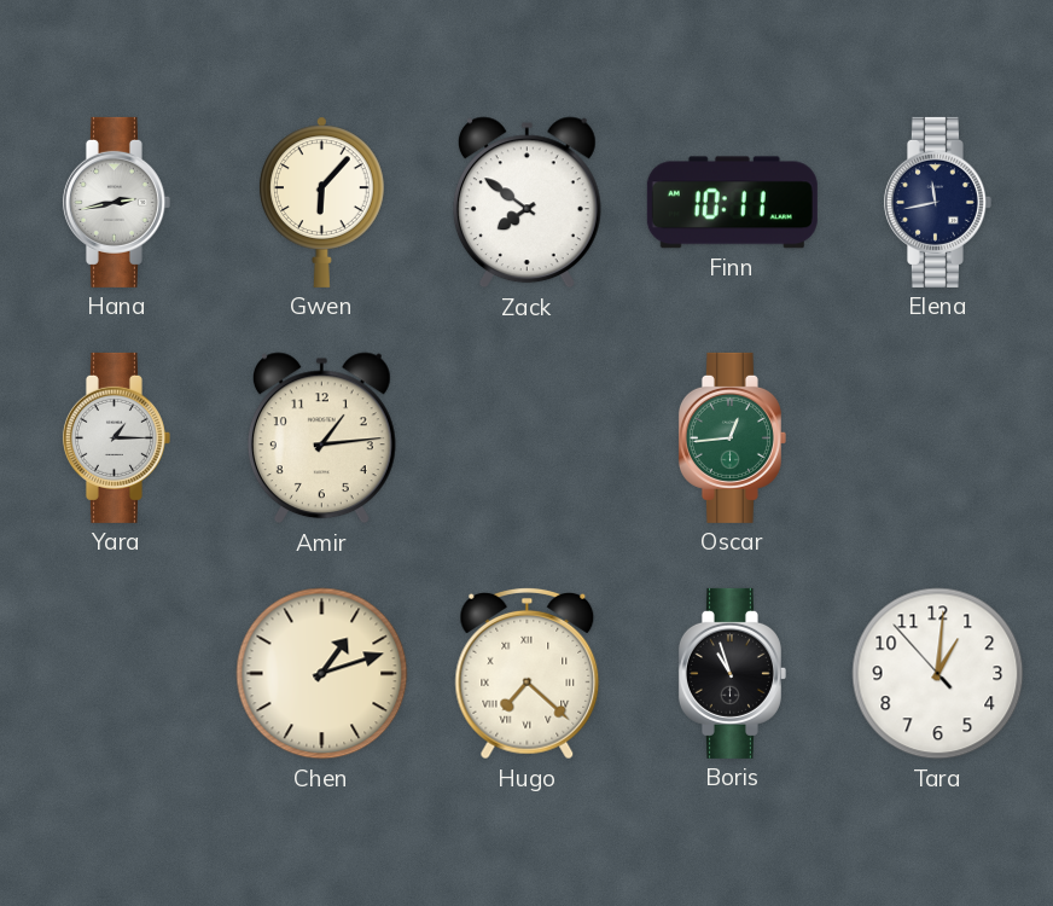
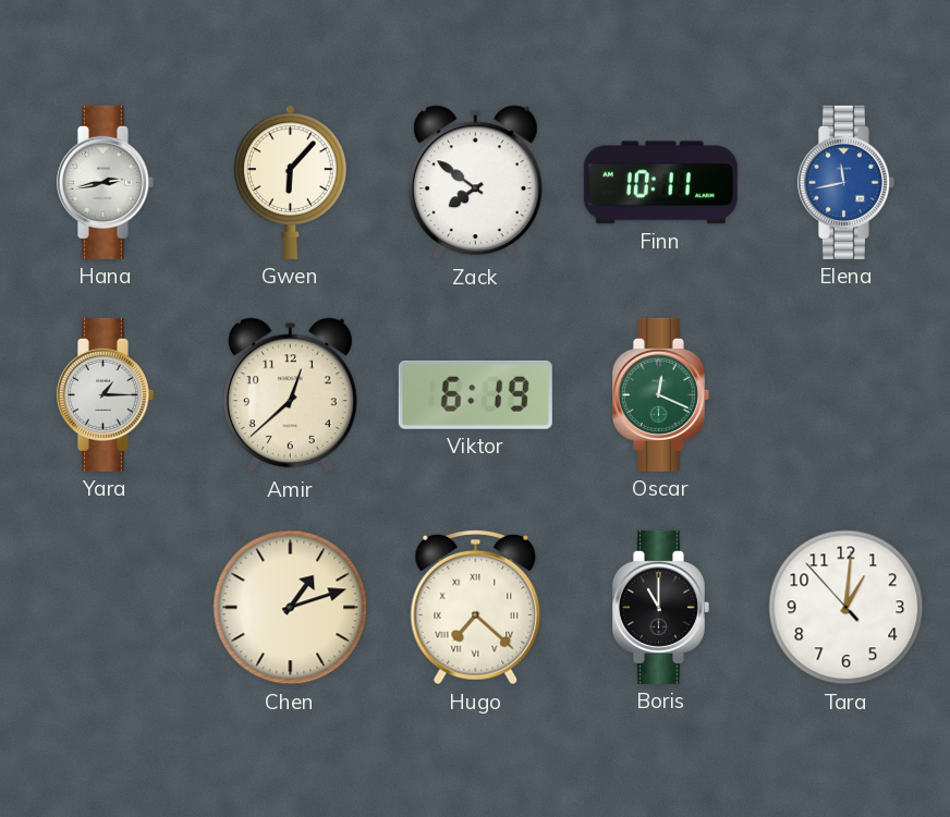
Elena dial: navy -> blue
Amir: 1:14 -> 12:38
Viktor: none -> 6:19
Oscar: 12:44 -> 12:19
Boris: 10:57 -> 11:00
